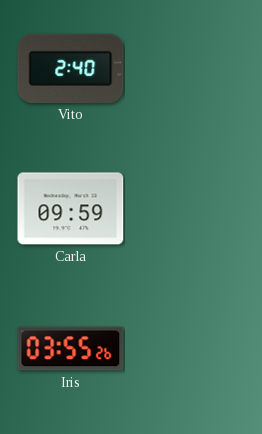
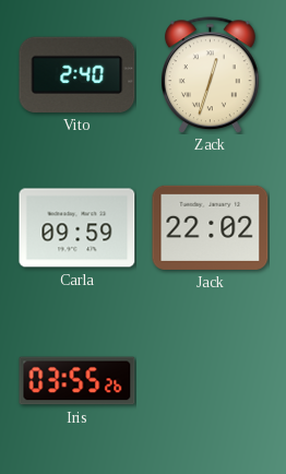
Zack: none -> 12:33
Jack: none -> 22:02
